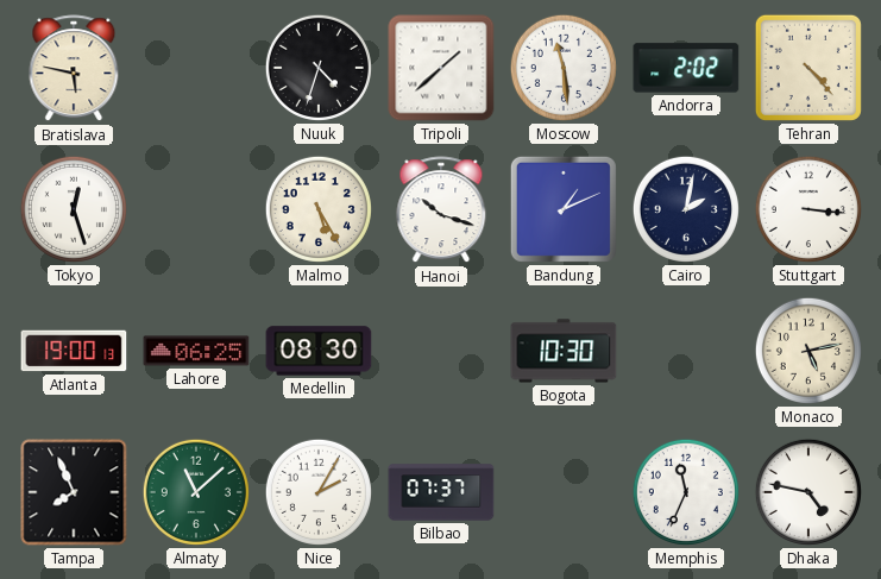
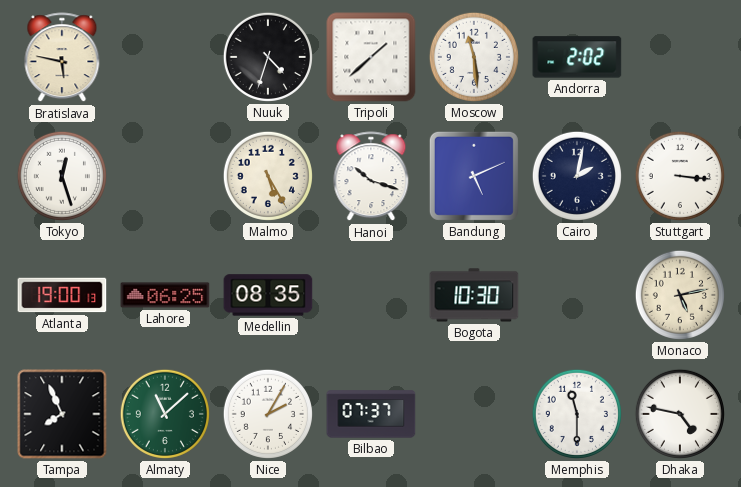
Tehran: 4:23 -> none
Bandung: 1:11 -> 5:11
Medellin: 08:30 -> 08:35
Memphis: 11:34 -> 11:30
